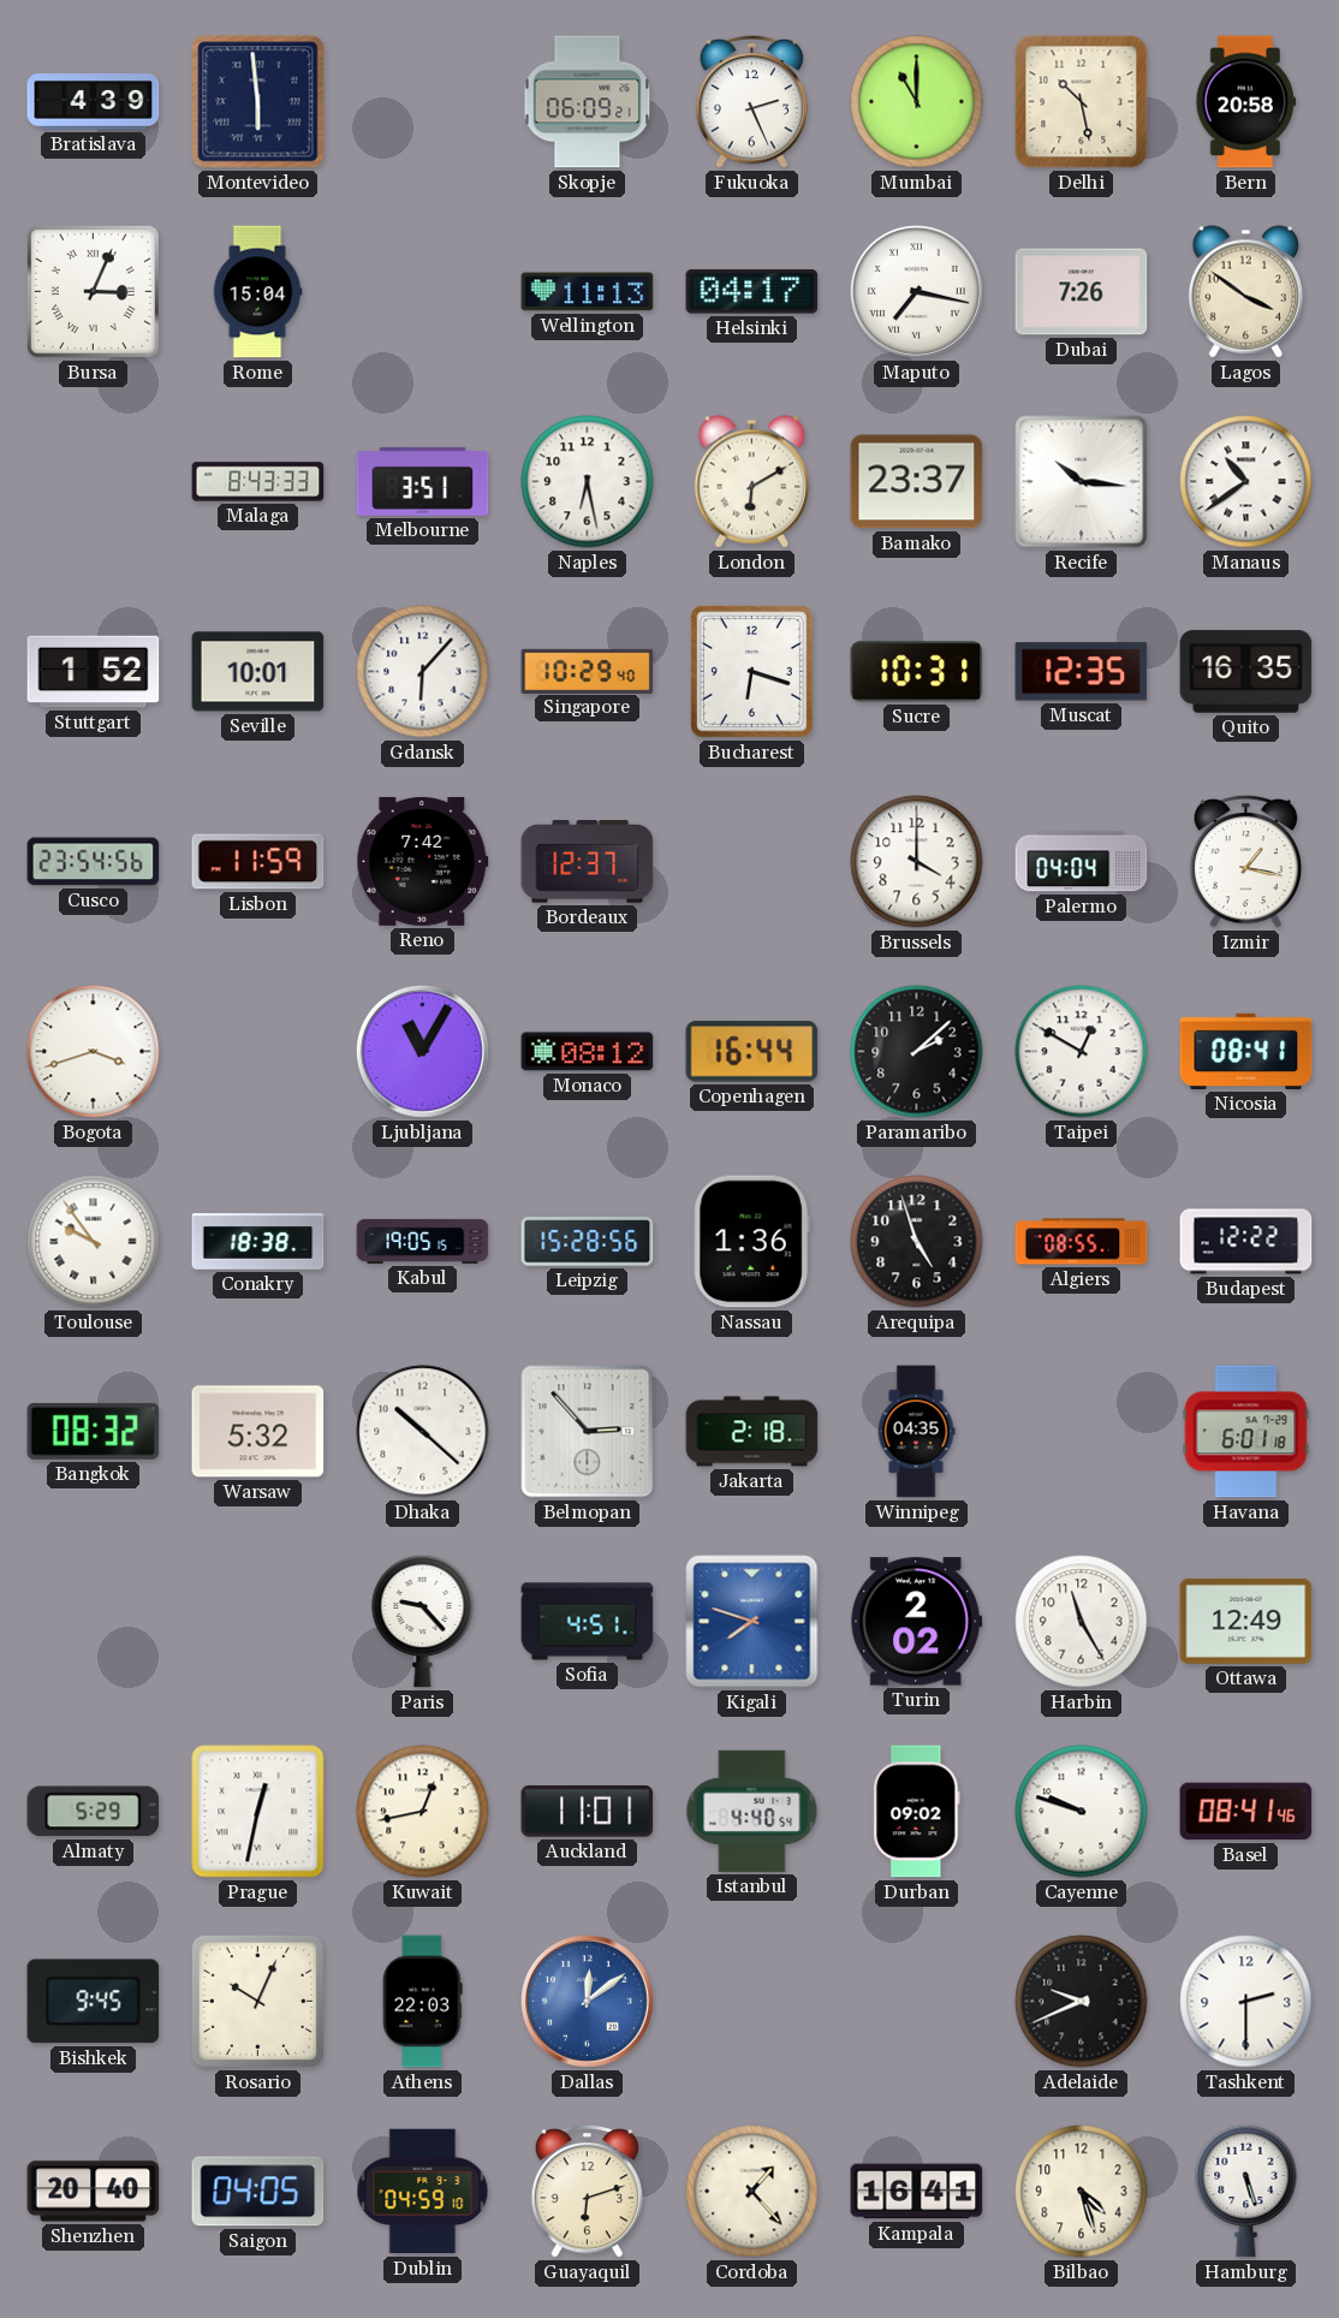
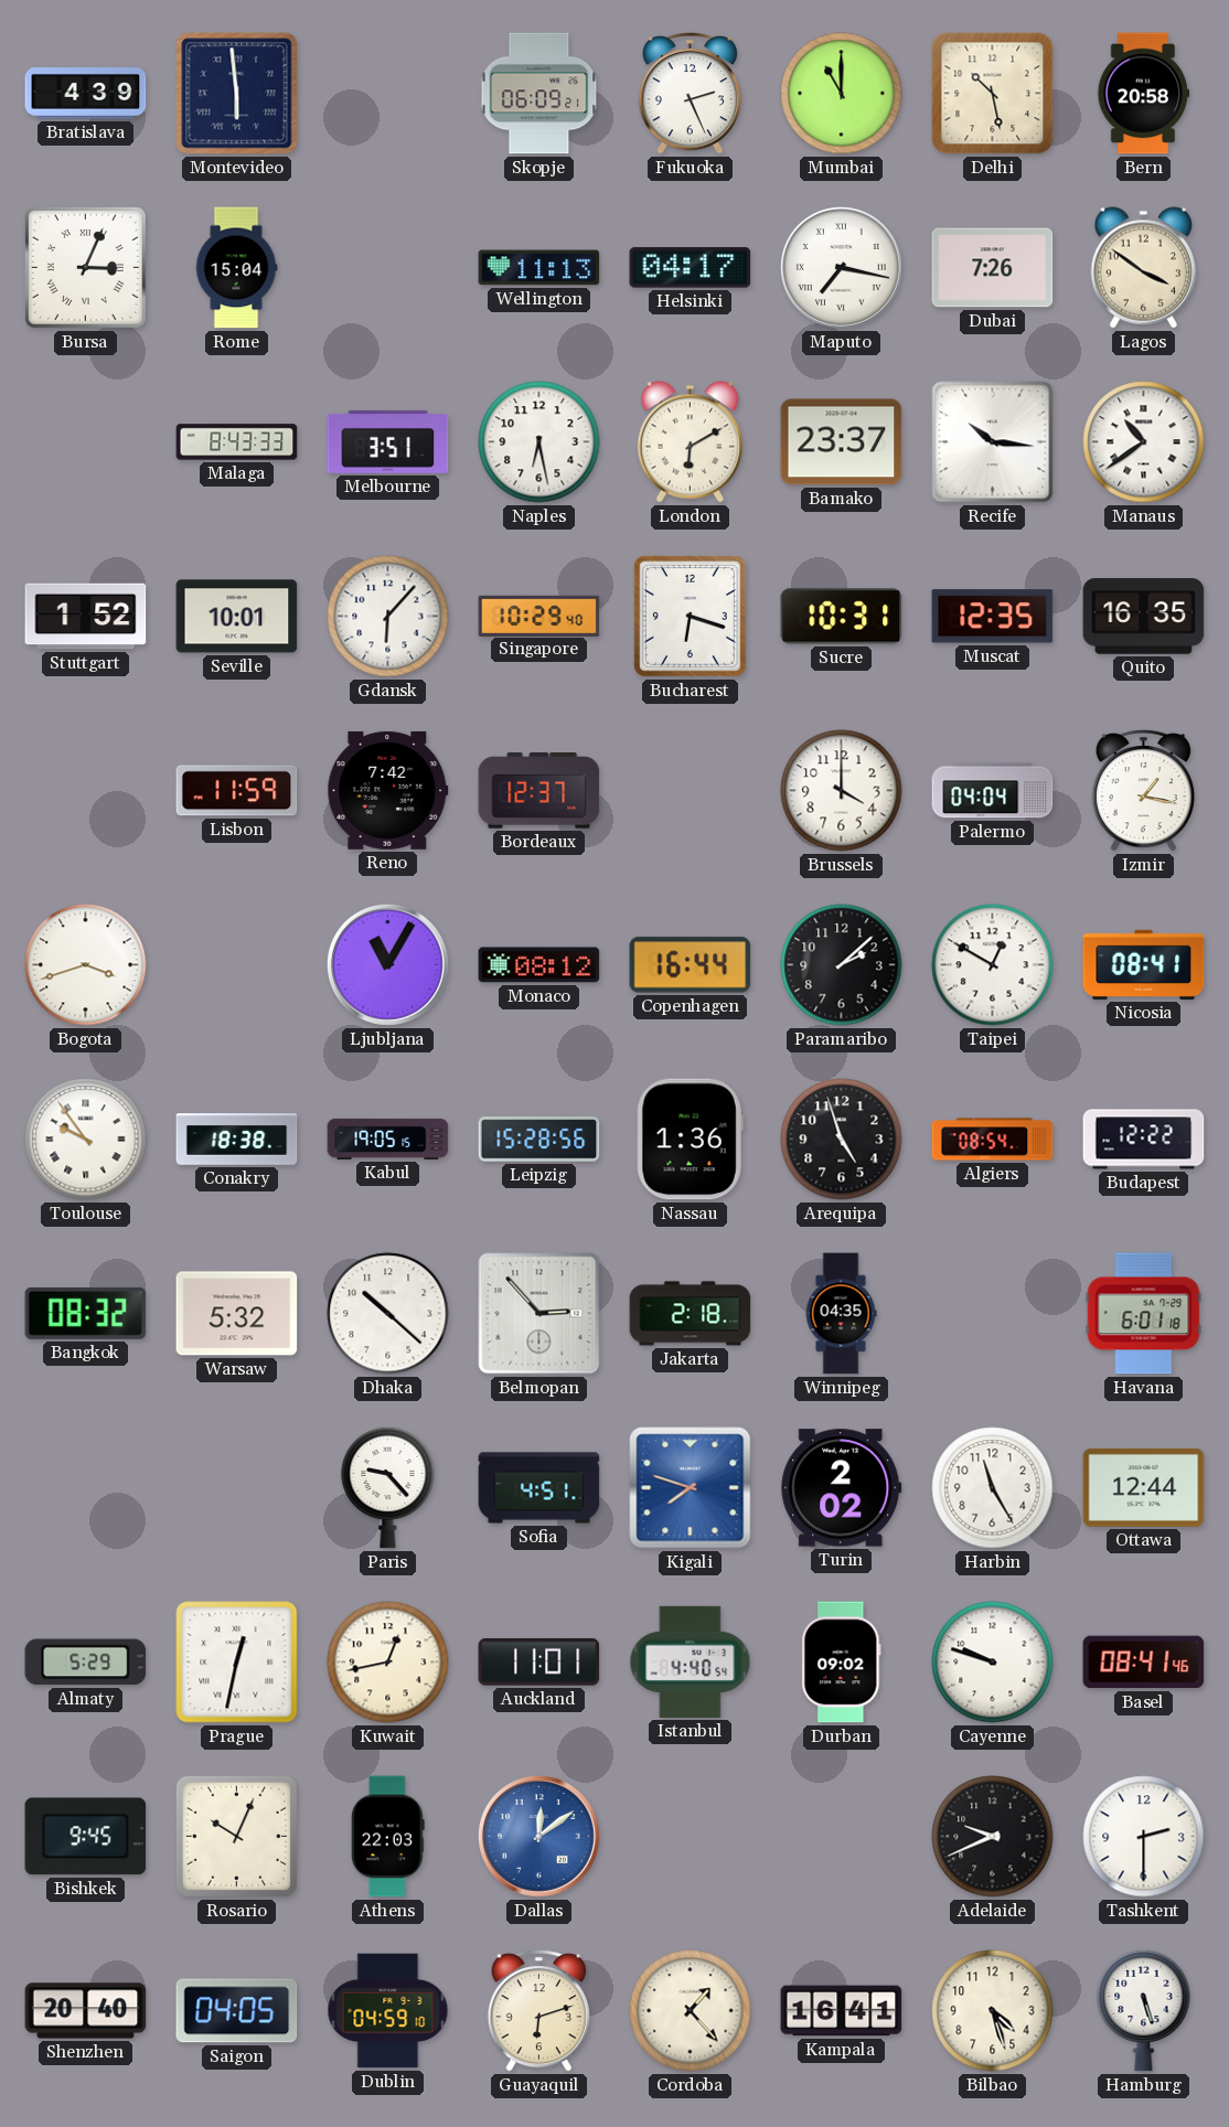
Cusco: 23:54 -> none
Algiers: 08:55 -> 08:54
Ottawa: 12:49 -> 12:44
